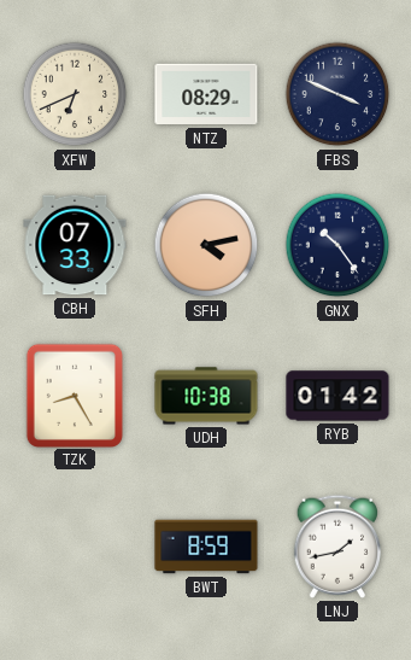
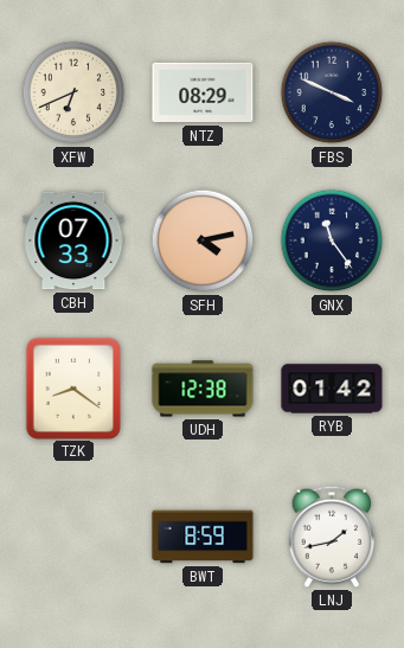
GNX: 10:24 -> 11:24
TZK: 8:25 -> 8:21
UDH: 10:38 -> 12:38
